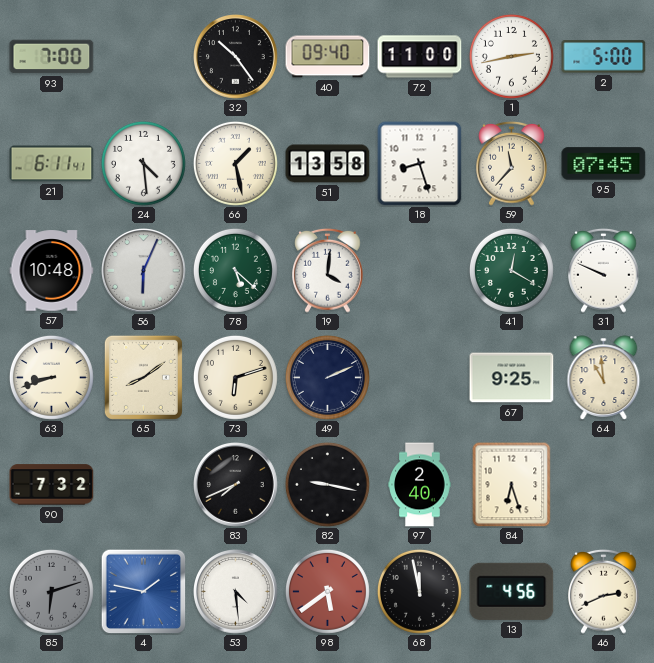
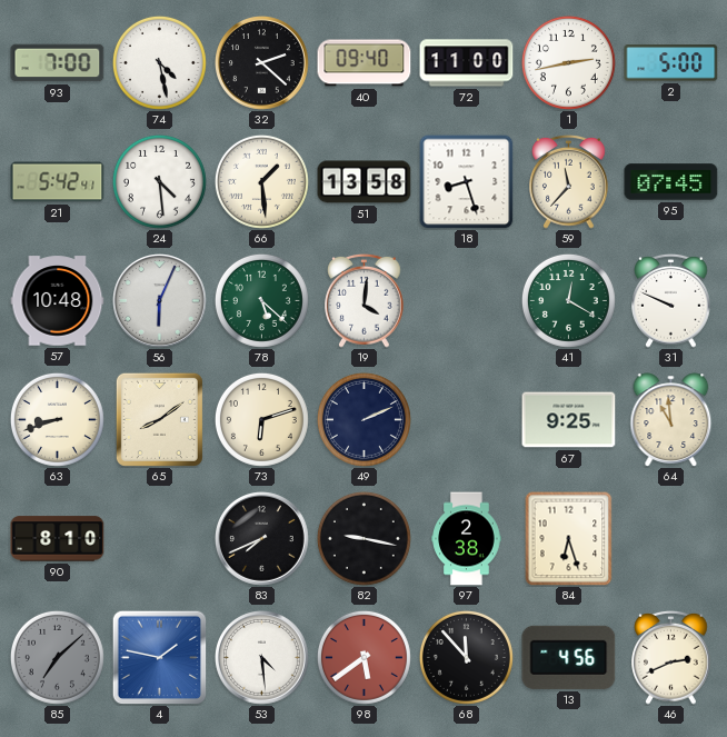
74: none -> 4:28
32: 10:24 -> 2:22
21: 6:11 -> 5:42
66: 1:28 -> 1:29
90: 7:32 -> 8:10
97: 2:40 -> 2:38
85: 6:12 -> 7:08
68: 11:58 -> 11:53
